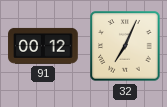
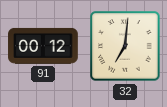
32: 7:04 -> 7:01
